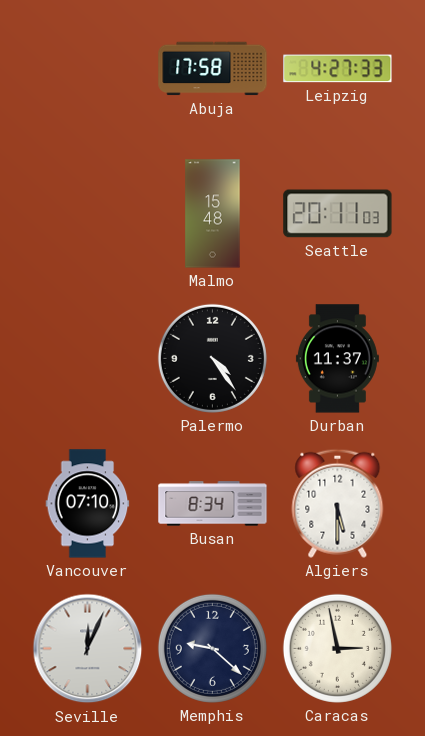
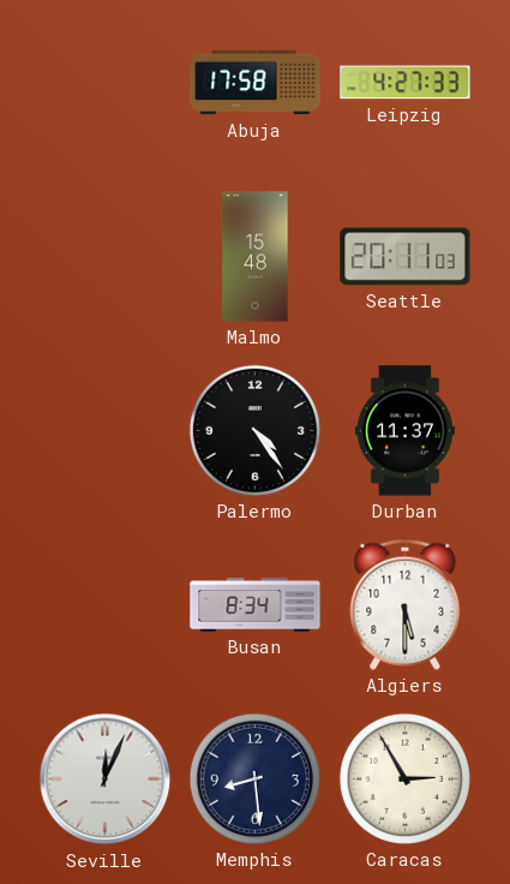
Vancouver: 07:10 -> none
Memphis: 9:22 -> 8:29
Caracas: 2:58 -> 2:55
